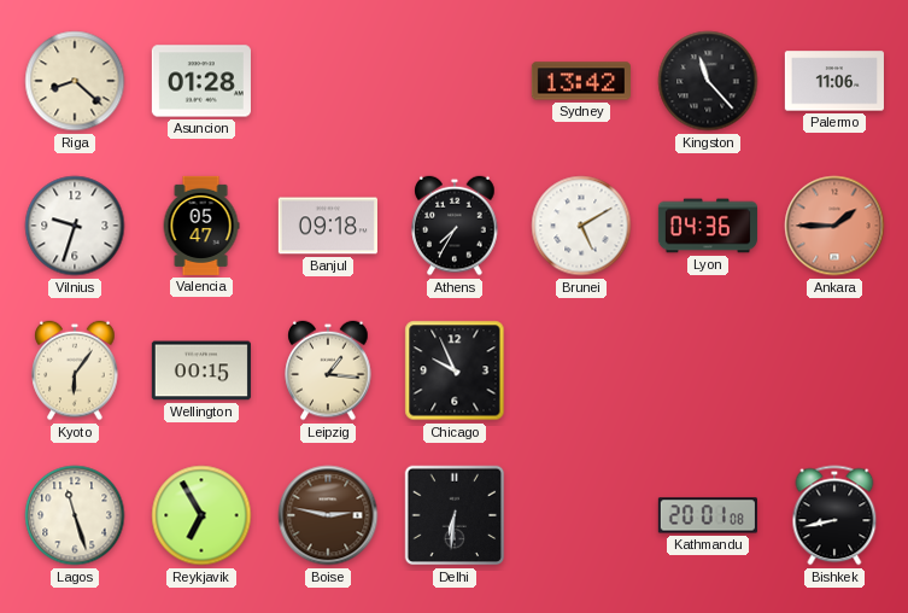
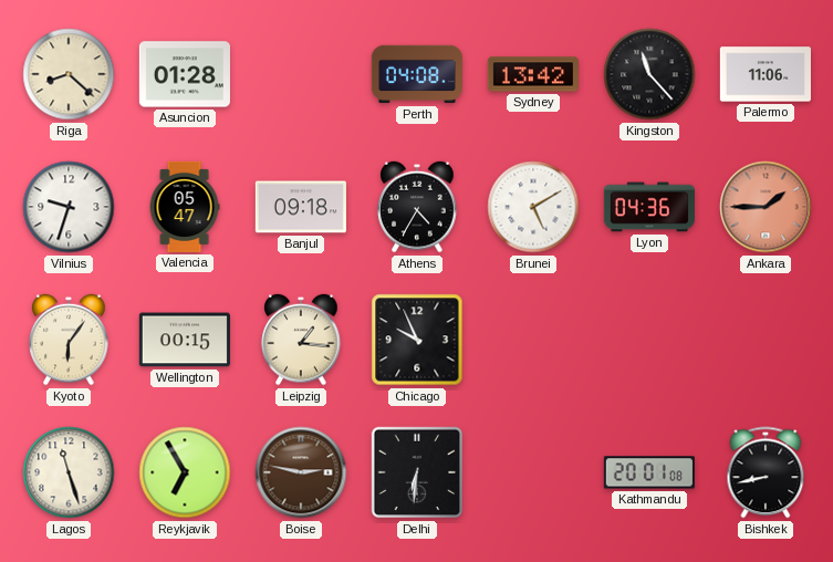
Perth: none -> 04:08
Athens: 7:35 -> 4:35
